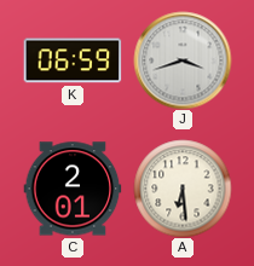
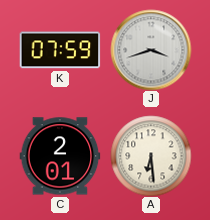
K: 06:59 -> 07:59
